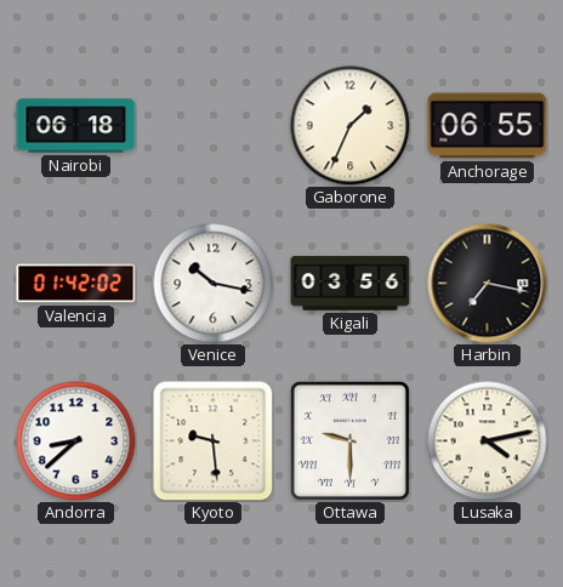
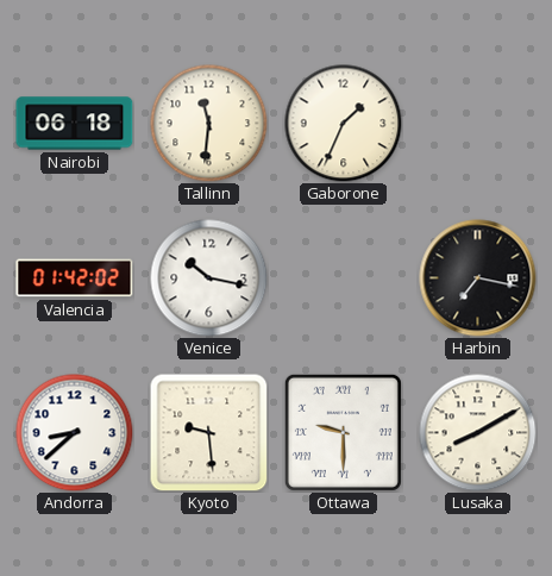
Tallinn: none -> 11:31
Anchorage: 06:55 -> none
Kigali: 03:56 -> none
Lusaka: 4:13 -> 8:10
